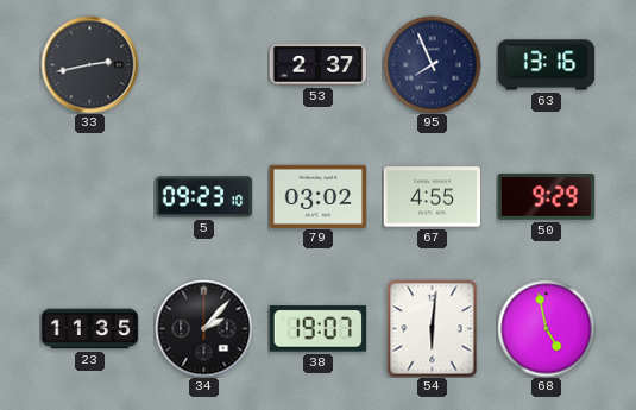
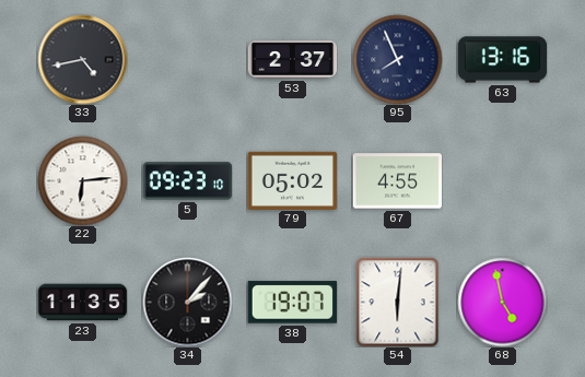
33: 2:43 -> 4:43
22: none -> 6:14
79: 03:02 -> 05:02
50: 9:29 -> none
